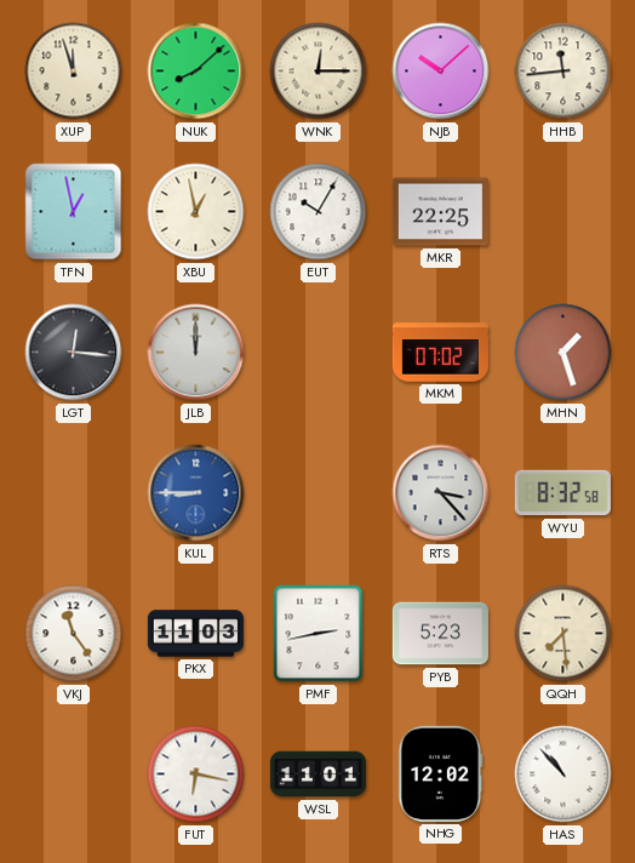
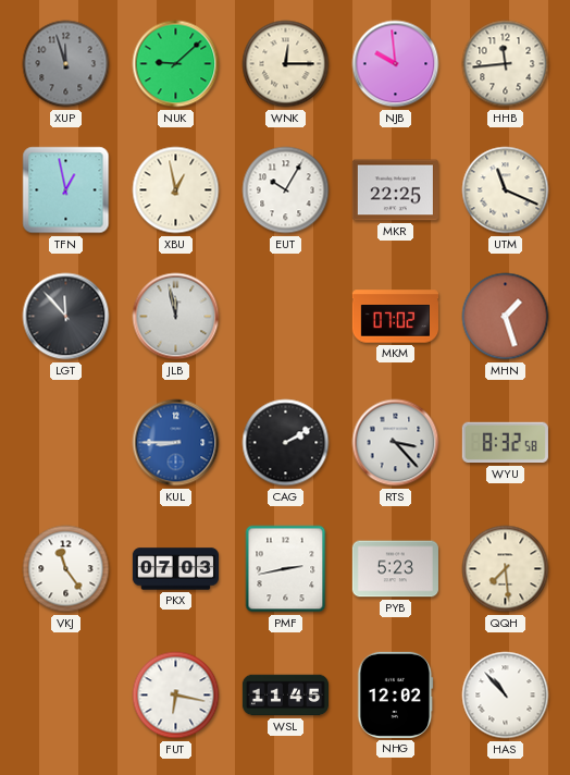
XUP dial: cream -> grey
NUK: 8:08 -> 9:08
NJB: 10:08 -> 9:59
UTM: none -> 11:19
LGT: 12:16 -> 11:53
JLB: 12:00 -> 11:58
CAG: none -> 2:10
PKX: 11:03 -> 07:03
WSL: 11:01 -> 11:45
